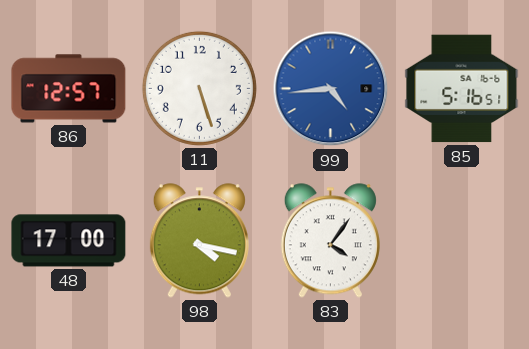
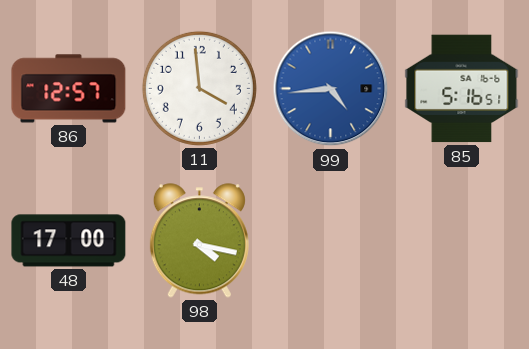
11: 5:27 -> 3:59
83: 4:06 -> none
